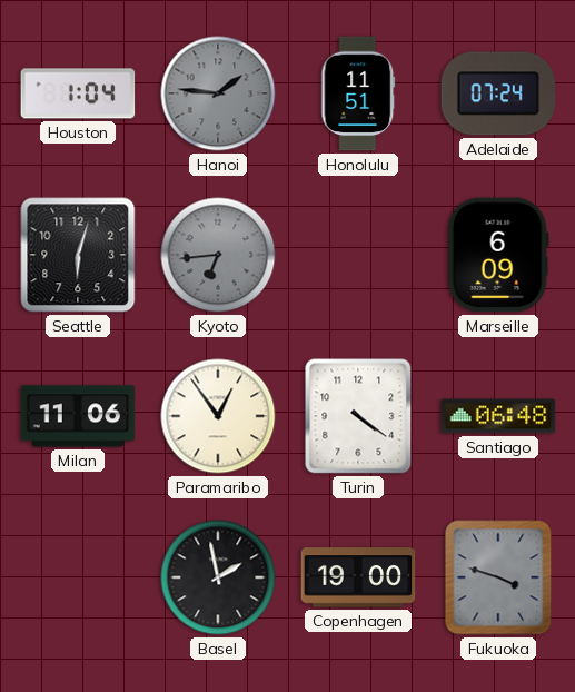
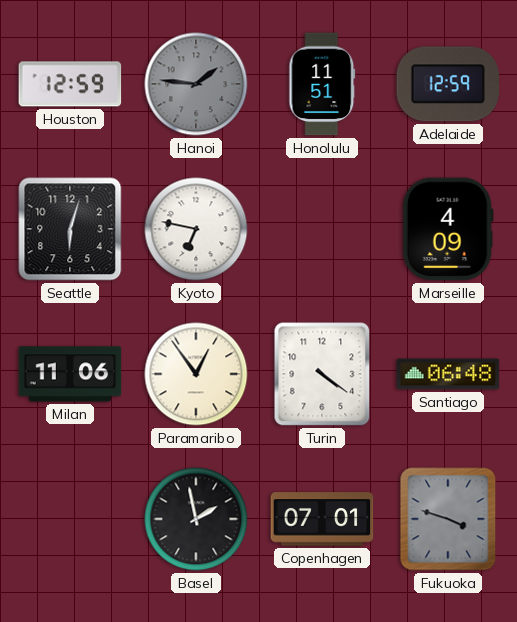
Houston: 1:04 -> 12:59
Adelaide: 07:24 -> 12:59
Kyoto: 6:44 -> 6:47
Kyoto dial: grey -> white
Marseille: 6:09 -> 4:09
Copenhagen: 19:00 -> 07:01
